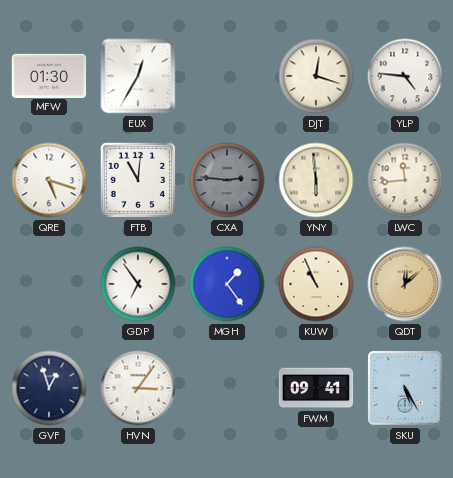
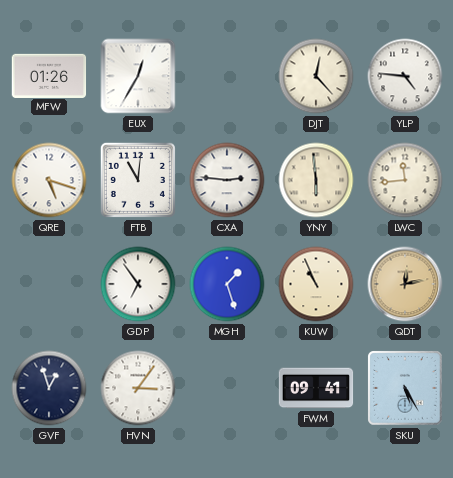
MFW: 01:30 -> 01:26
DJT: 12:18 -> 12:23
CXA dial: grey -> white
MGH: 1:24 -> 1:27
QDT: 12:08 -> 12:13
